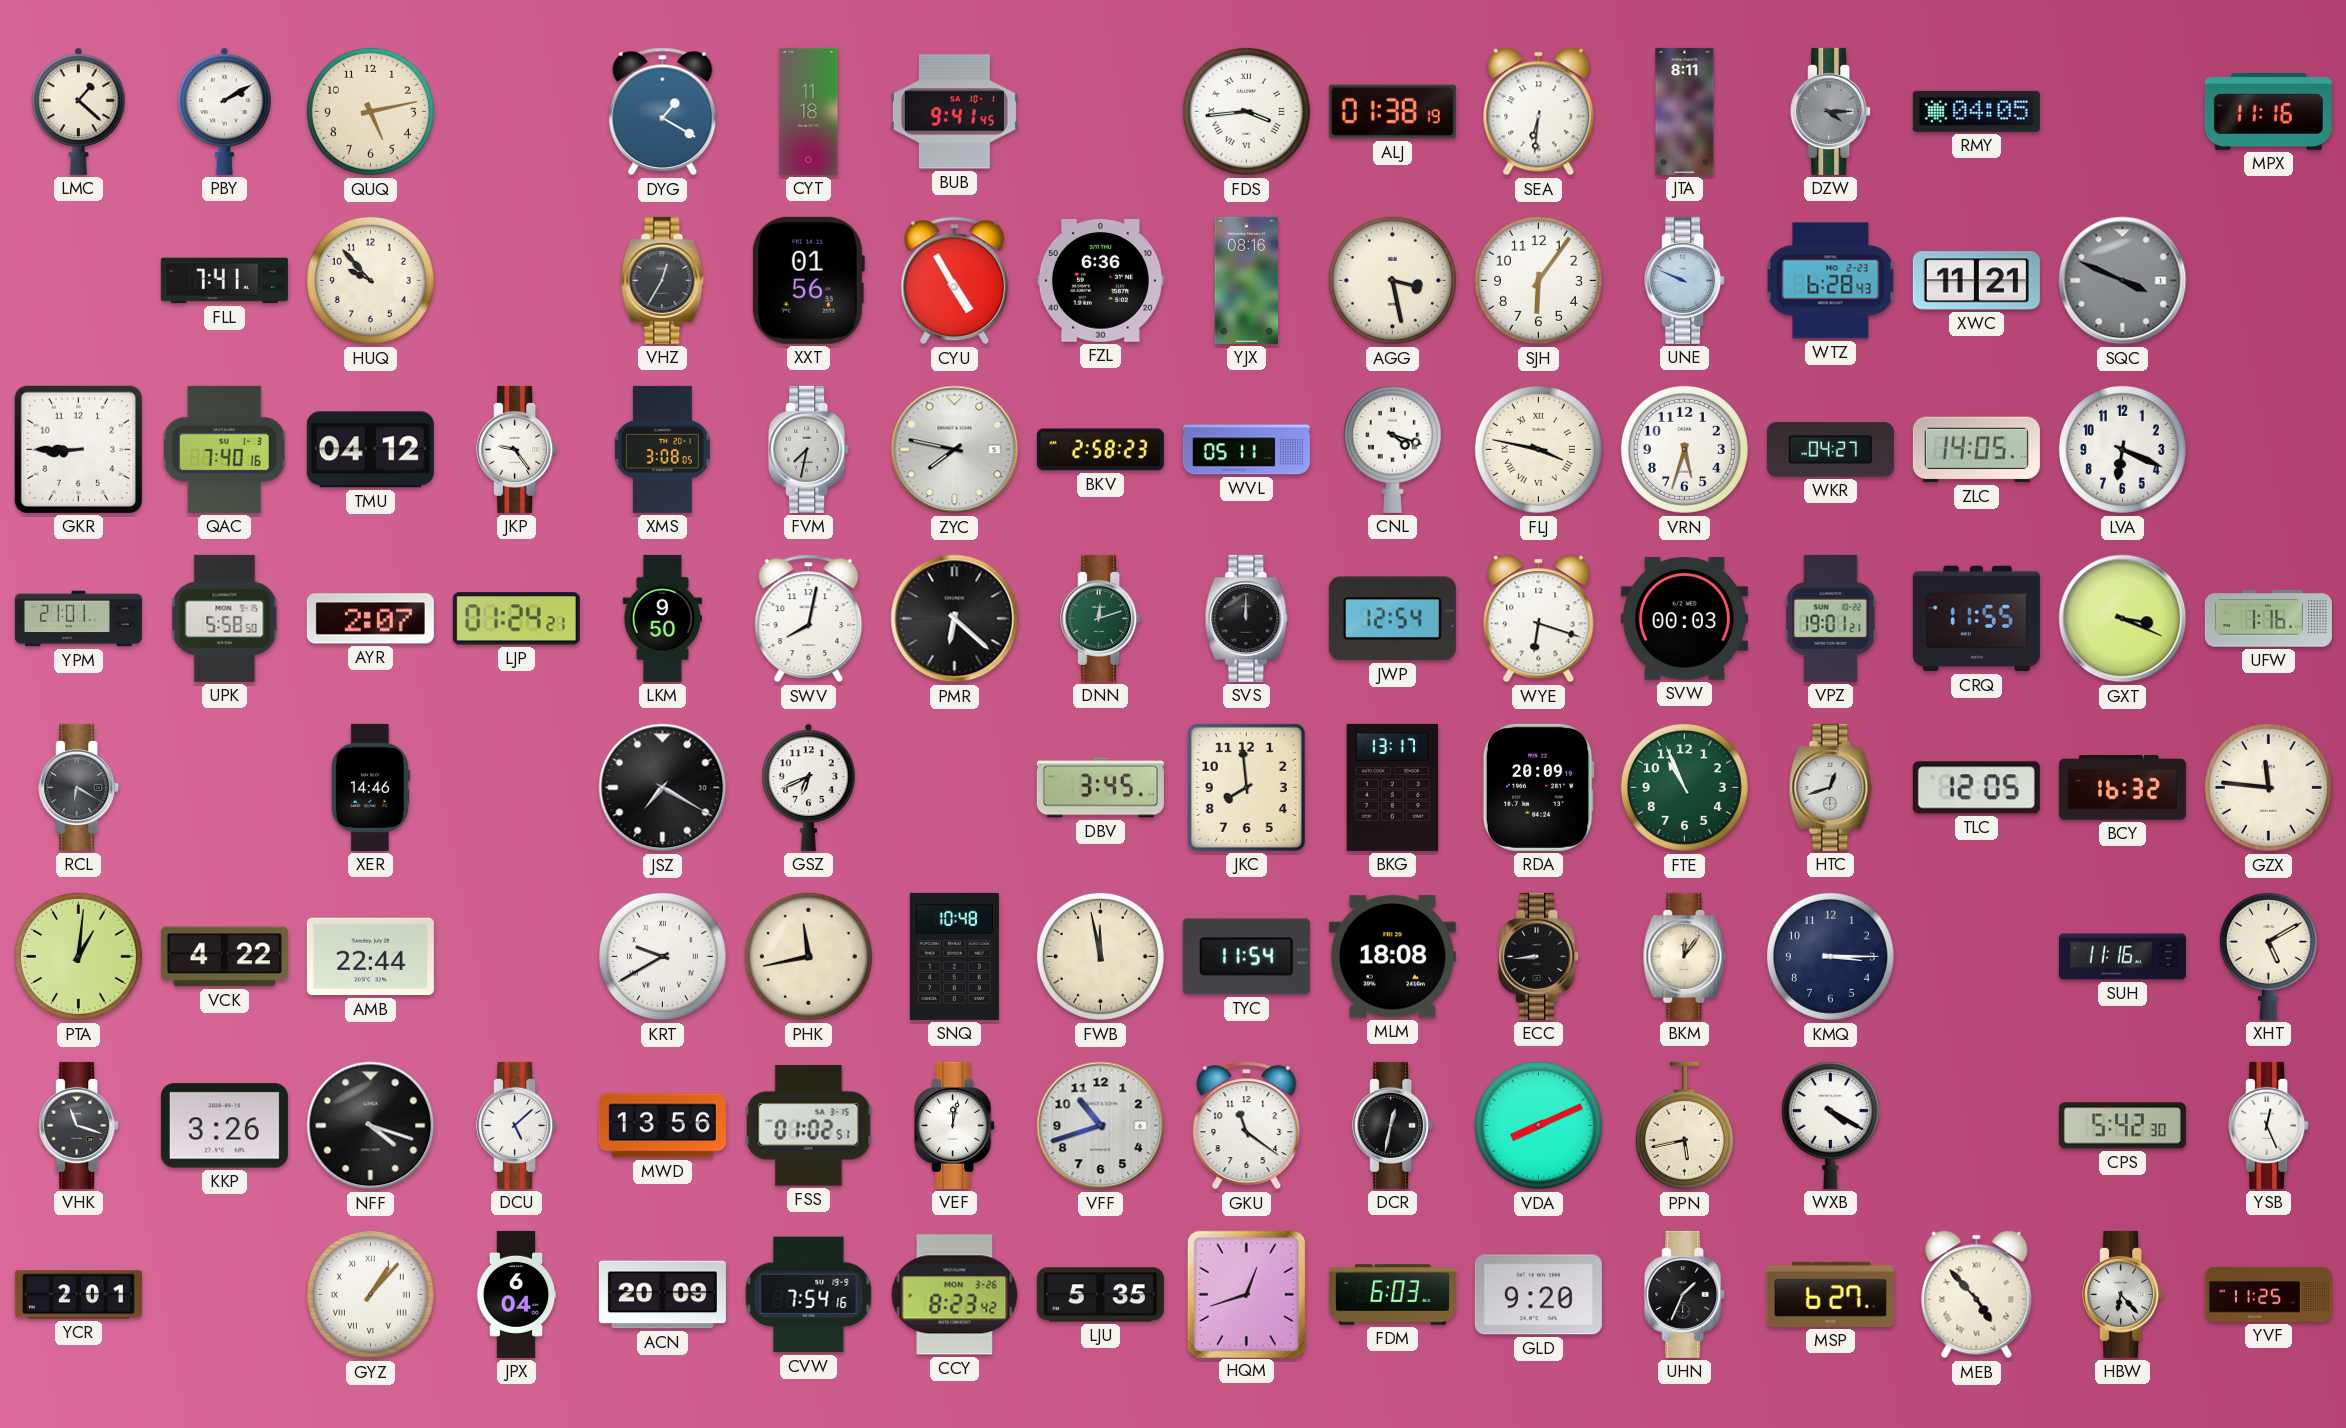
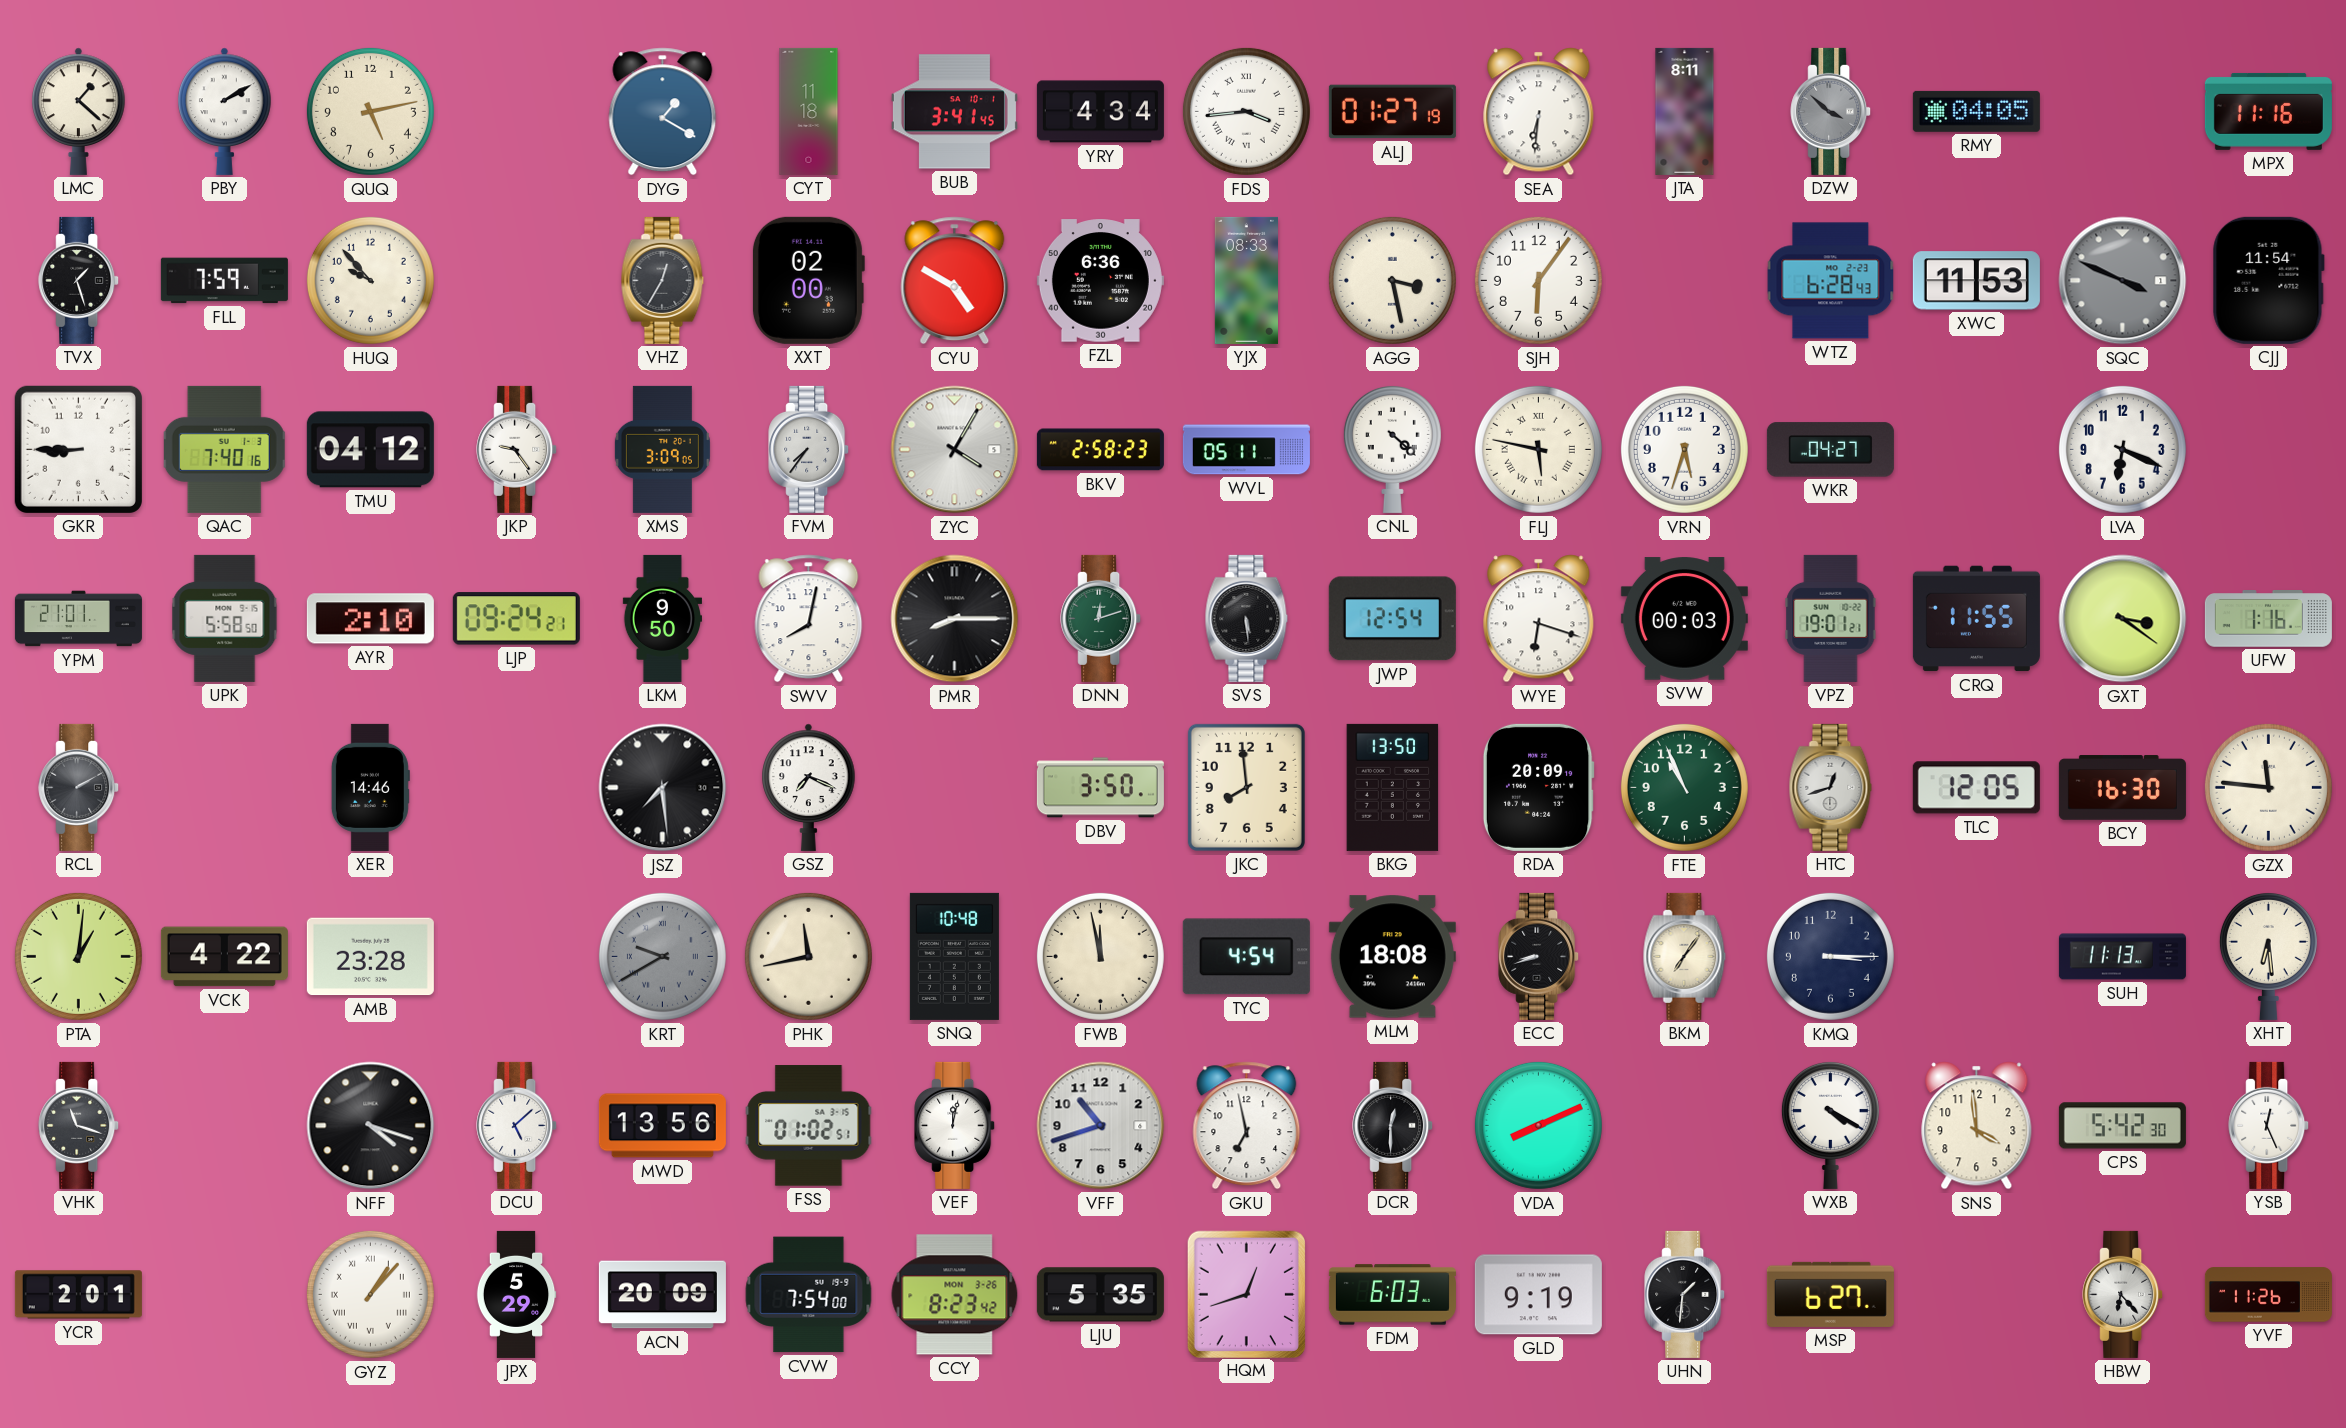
BUB: 9:41 -> 3:41
YRY: none -> 4:34
ALJ: 01:38 -> 01:27
DZW: 4:15 -> 3:52
TVX: none -> 1:27
FLL: 7:41 -> 7:59
XXT: 01:56 -> 02:00
CYU: 4:55 -> 4:50
YJX: 08:16 -> 08:33
UNE: 9:49 -> none
XWC: 11:21 -> 11:53
CJJ: none -> 11:54
XMS: 3:08 -> 3:09
FVM: 7:32 -> 7:36
ZYC: 7:47 -> 4:05
CNL: 4:18 -> 4:22
FLJ: 3:47 -> 5:47
ZLC: 14:05 -> none
AYR: 2:07 -> 2:10
LJP: 01:24 -> 09:24
PMR: 6:22 -> 8:15
SVS: 12:00 -> 5:29
GXT: 3:19 -> 3:21
RCL: 6:20 -> 2:10
JSZ: 7:20 -> 7:29
GSZ: 6:41 -> 7:19
DBV: 3:45 -> 3:50
BKG: 13:17 -> 13:50
BCY: 16:32 -> 16:30
AMB: 22:44 -> 23:28
KRT dial: white -> grey
TYC: 11:54 -> 4:54
ECC: 8:44 -> 8:42
BKM: 12:06 -> 7:06
SUH: 11:16 -> 11:13
XHT: 5:10 -> 6:29
KKP: 3:26 -> none
GKU: 11:21 -> 6:58
DCR: 12:32 -> 12:30
PPN: 5:43 -> none
SNS: none -> 3:59
JPX: 6:04 -> 5:29
CVW: 7:54:16 -> 7:54:00
GLD: 9:20 -> 9:19
UHN: 1:34 -> 1:31
MEB: 4:53 -> none
YVF: 11:25 -> 11:26
